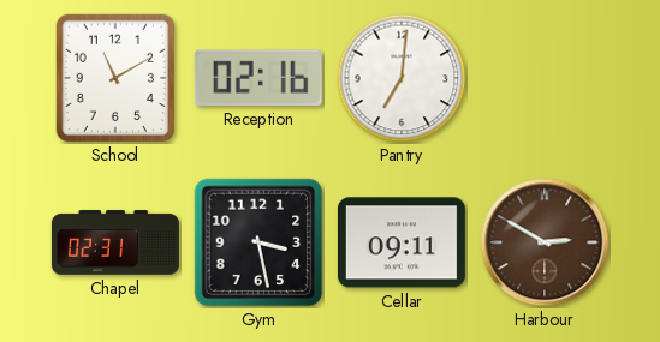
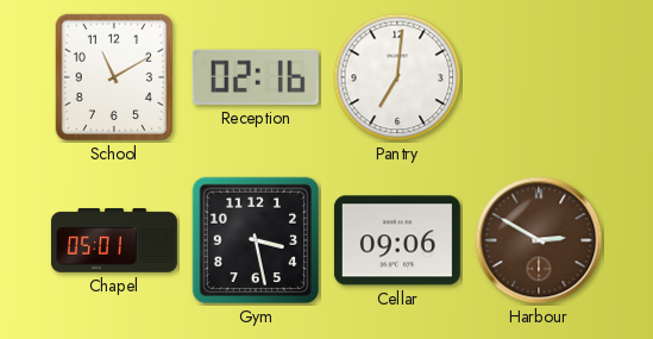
Chapel: 02:31 -> 05:01
Cellar: 09:11 -> 09:06
